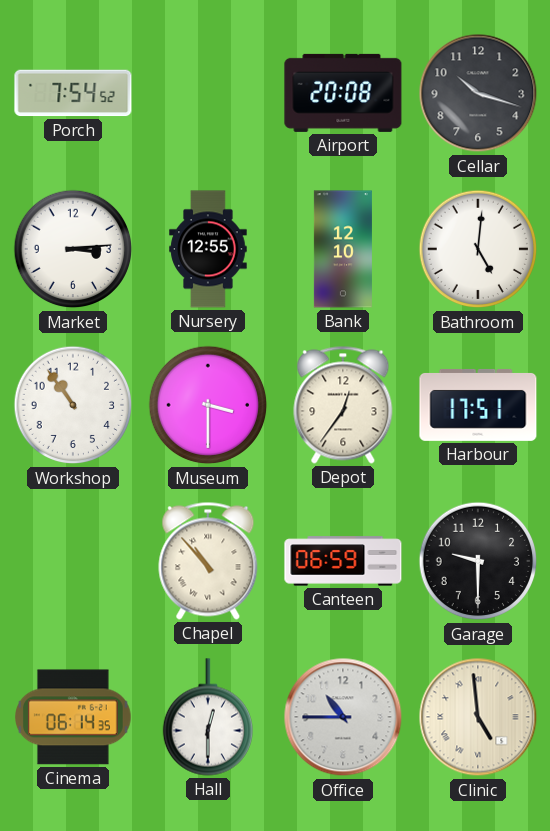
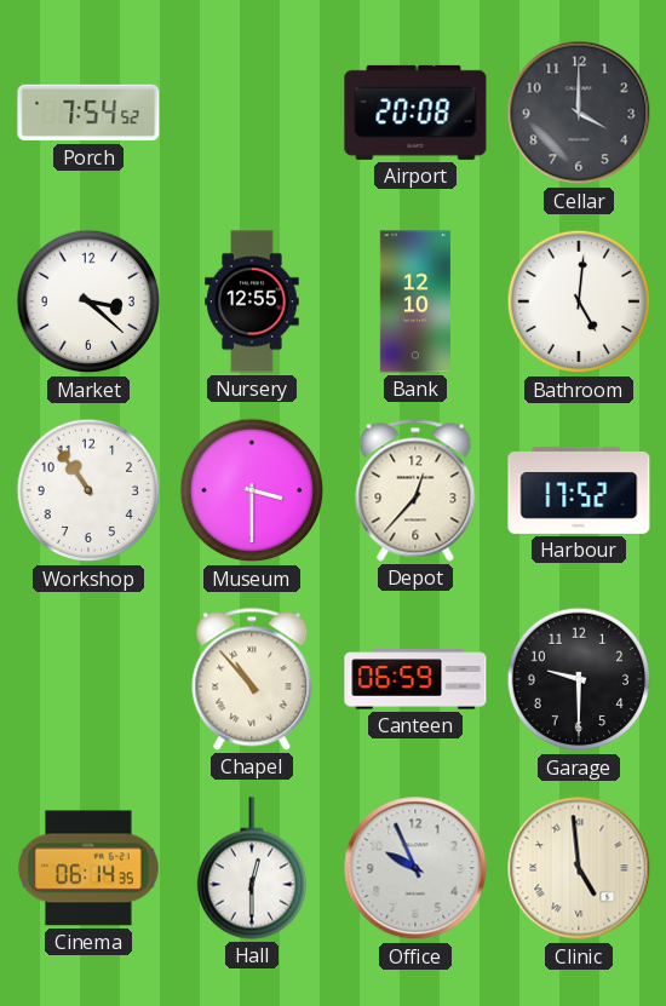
Cellar: 10:18 -> 4:00
Market: 3:14 -> 3:22
Depot: 12:36 -> 12:37
Harbour: 17:51 -> 17:52
Office: 10:45 -> 9:56
